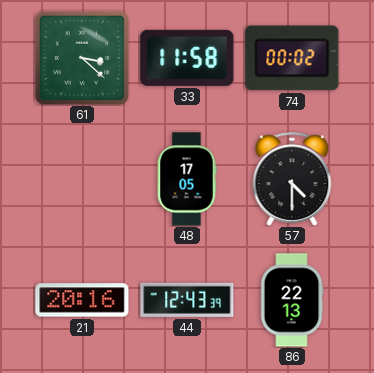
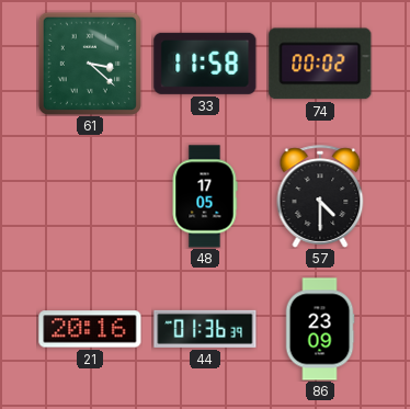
44: 12:43 -> 01:36
86: 22:13 -> 23:09
